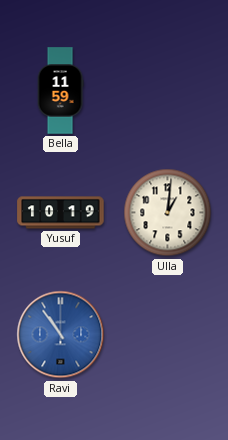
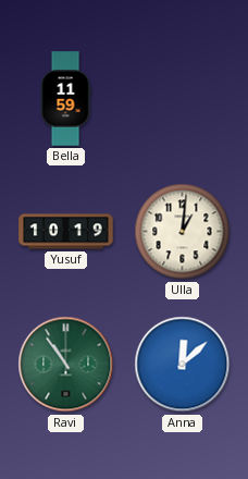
Ravi dial: blue -> green
Anna: none -> 12:08
